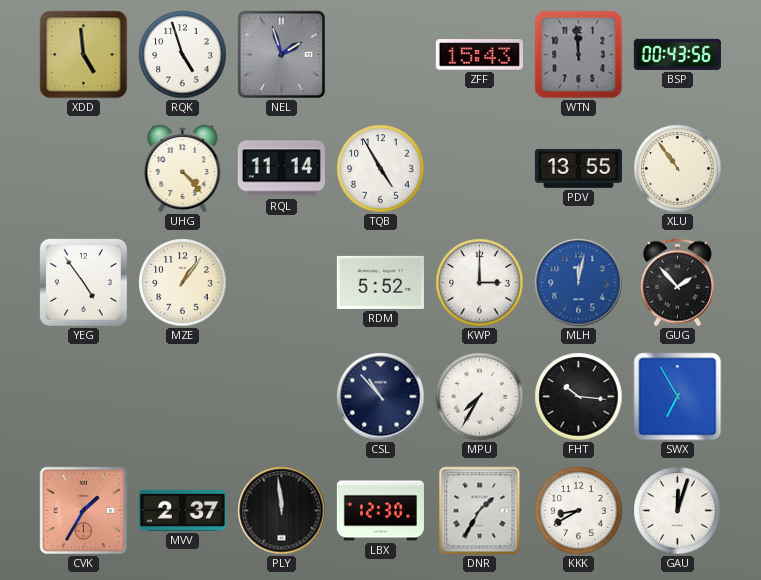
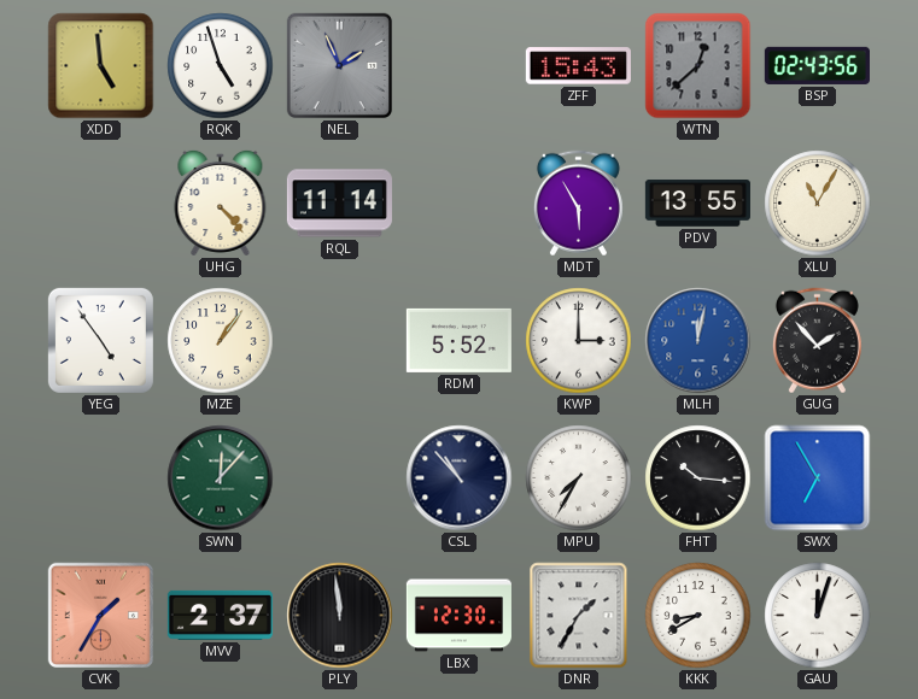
NEL: 1:57 -> 1:56
WTN: 11:59 -> 12:38
BSP: 00:43 -> 02:43
TQB: 4:55 -> none
MDT: none -> 5:55
XLU: 10:54 -> 11:05
SWN: none -> 12:07
